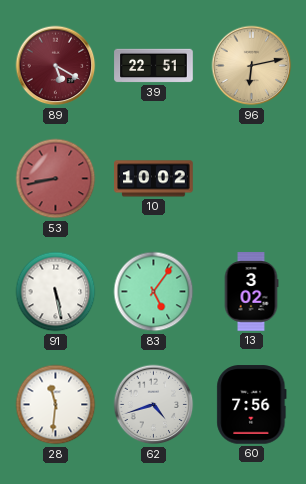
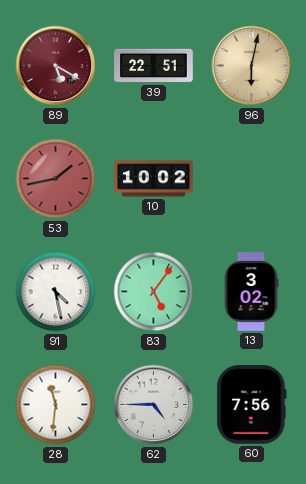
96: 6:13 -> 6:02
53: 8:43 -> 1:43
91: 5:28 -> 4:28
62: 4:42 -> 4:45
